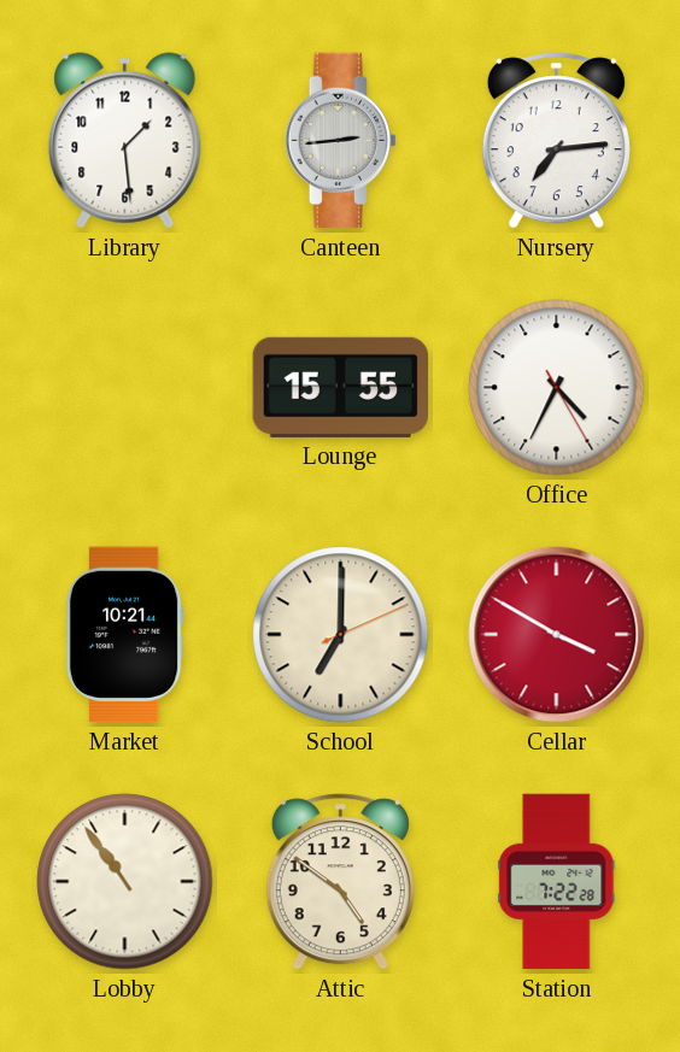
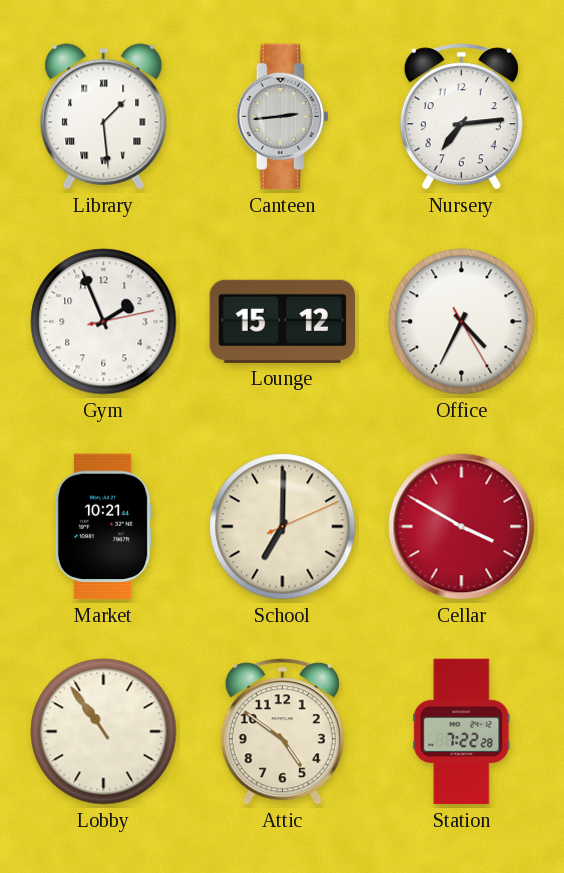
Library numerals: Arabic -> Roman
Gym: none -> 1:56
Lounge: 15:55 -> 15:12
